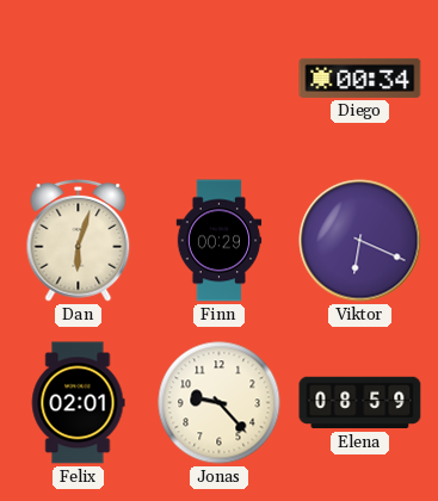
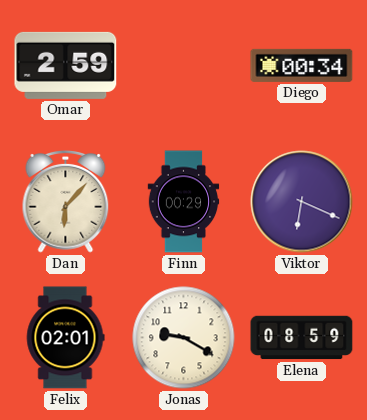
Omar: none -> 2:59
Dan: 6:03 -> 6:07
Jonas: 9:23 -> 9:20
